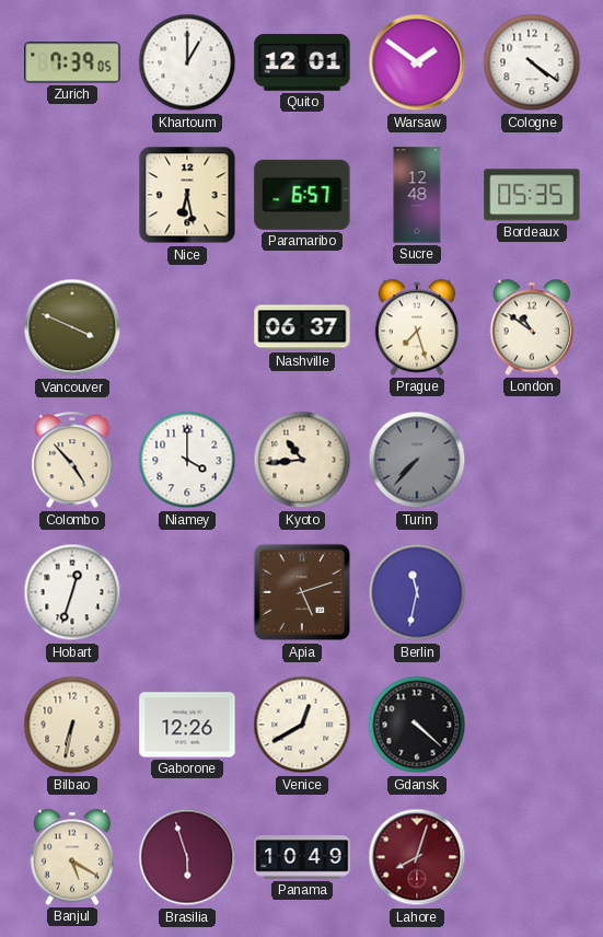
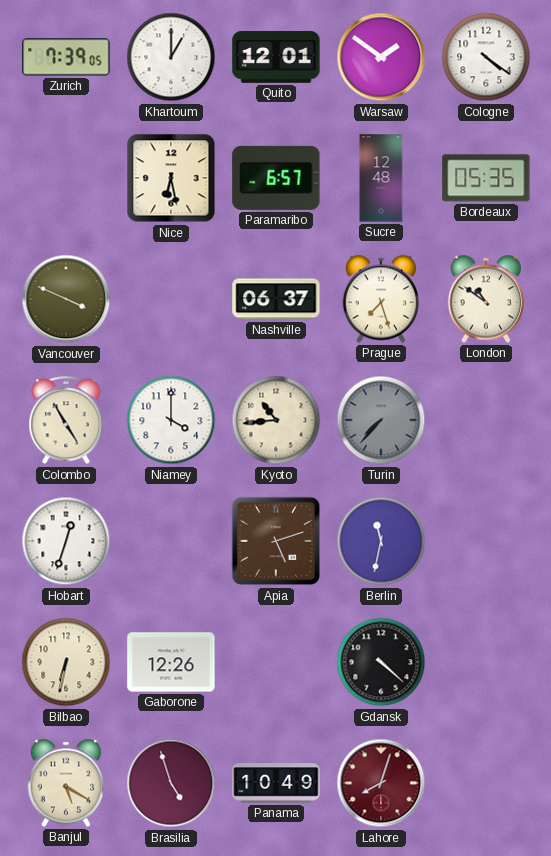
Colombo: 4:53 -> 4:55
Venice: 12:40 -> none
Brasilia: 5:57 -> 4:57
